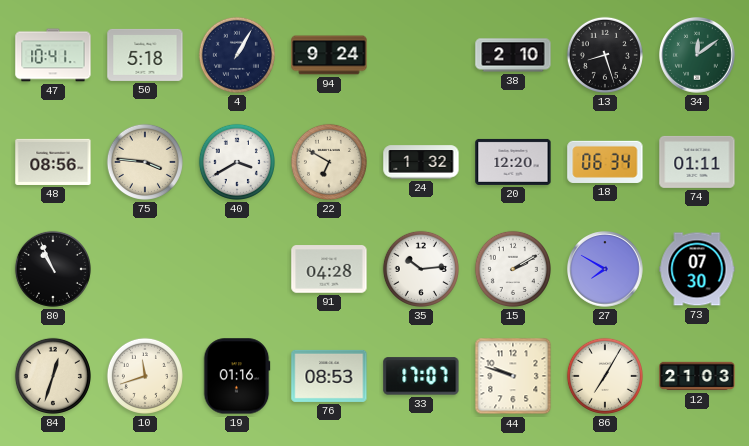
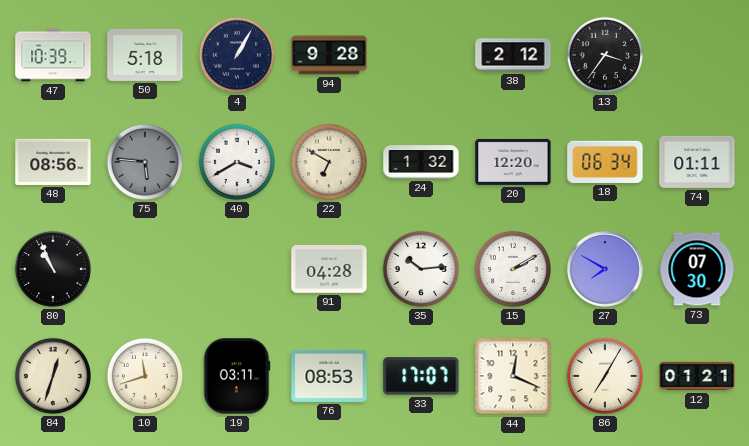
47: 10:41 -> 10:39
94: 9:24 -> 9:28
38: 2:10 -> 2:12
13: 8:27 -> 3:36
34: 12:09 -> none
75: 3:46 -> 5:46
75 dial: cream -> grey
19: 01:16 -> 03:11
44: 9:48 -> 12:19
12: 21:03 -> 01:21
